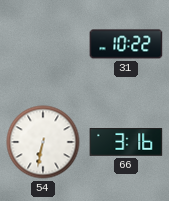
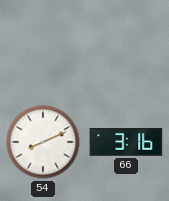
31: 10:22 -> none
54: 6:32 -> 8:11
